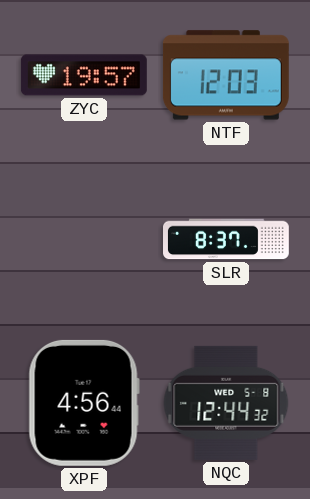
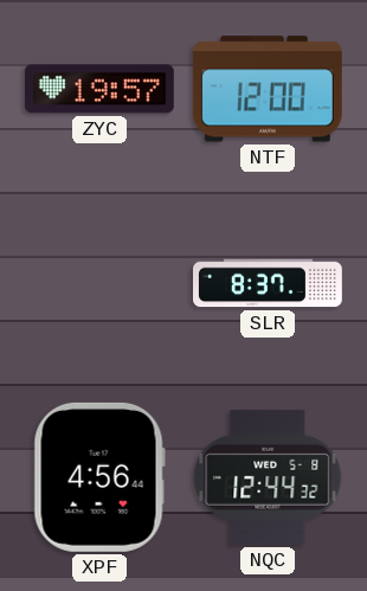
NTF: 12:03 -> 12:00
